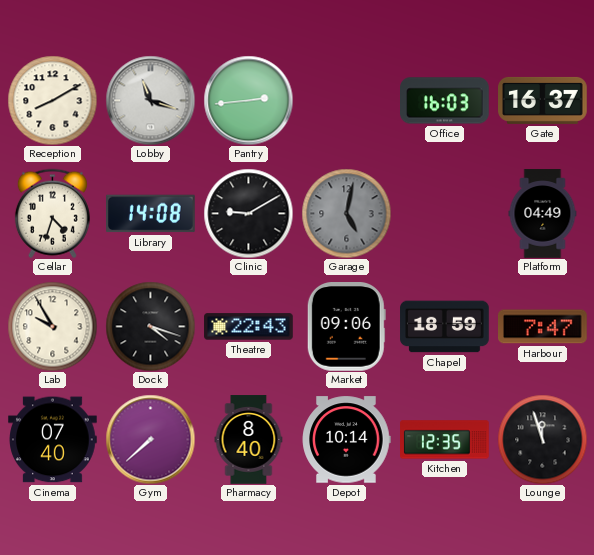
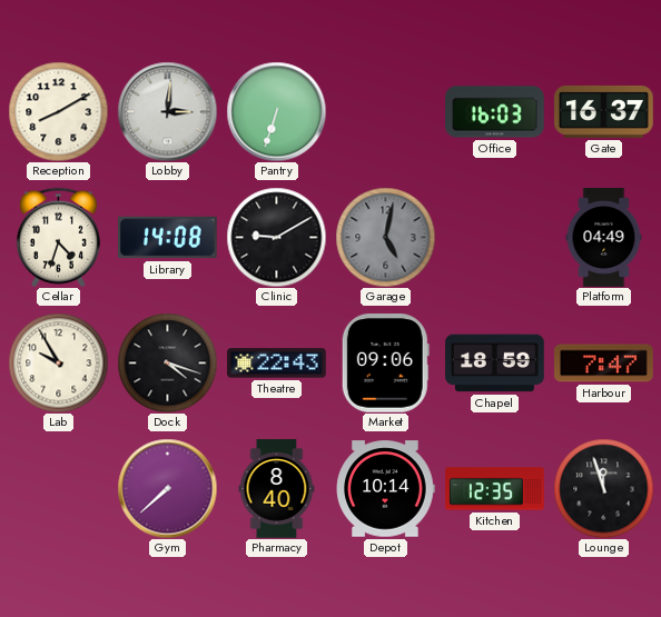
Lobby: 11:18 -> 3:01
Pantry: 2:44 -> 6:33
Cinema: 07:40 -> none
